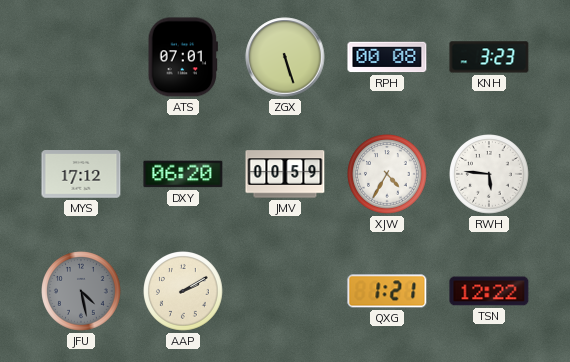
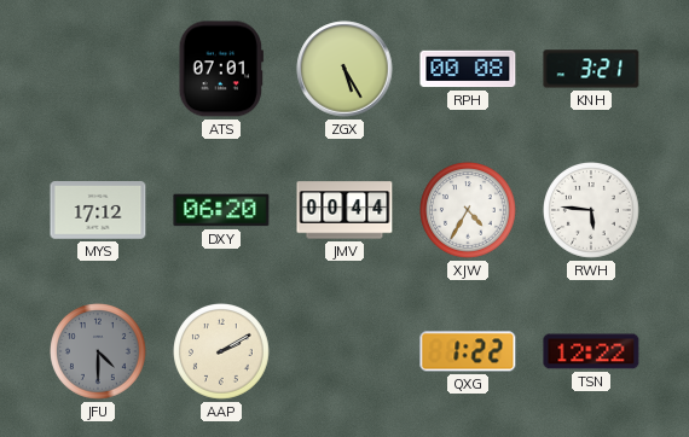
ZGX: 5:27 -> 5:25
KNH: 3:23 -> 3:21
JMV: 00:59 -> 00:44
JFU: 4:28 -> 4:30
QXG: 1:21 -> 1:22
